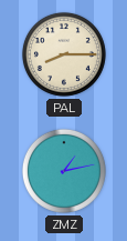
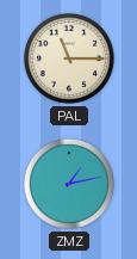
PAL: 8:15 -> 11:15
